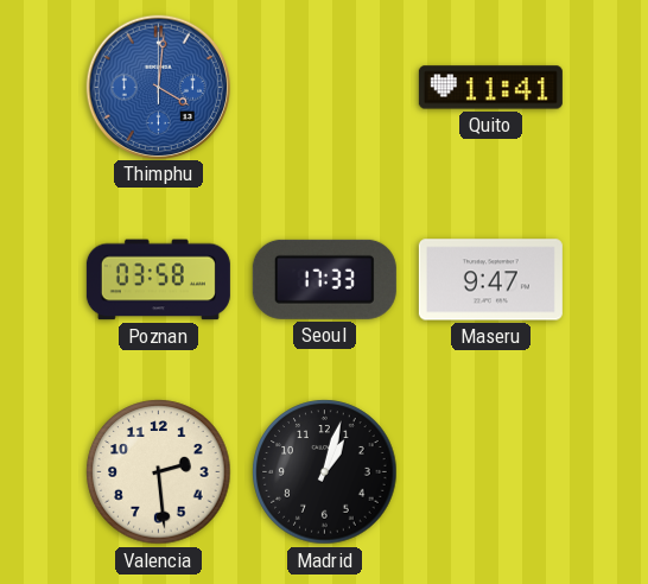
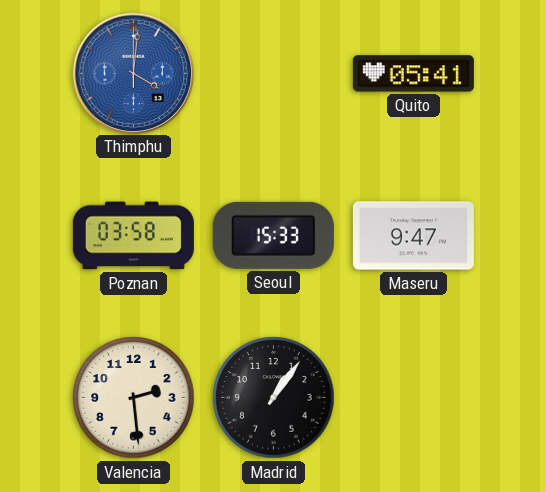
Quito: 11:41 -> 05:41
Seoul: 17:33 -> 15:33
Madrid: 1:03 -> 1:06
